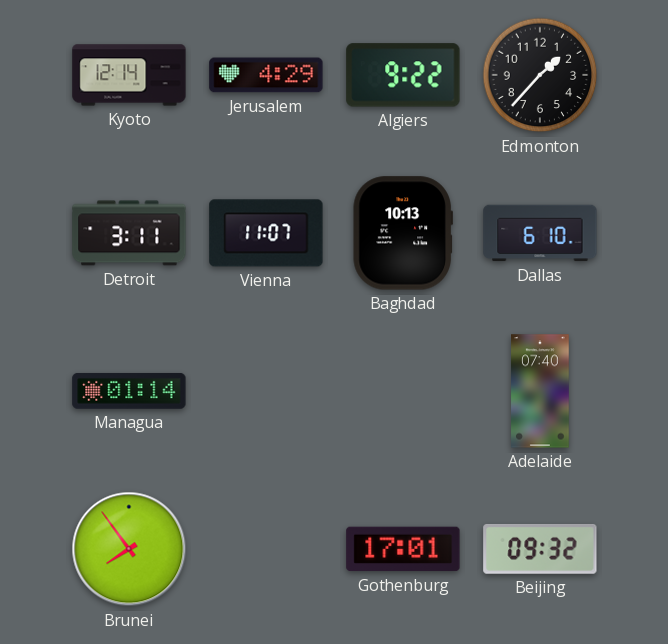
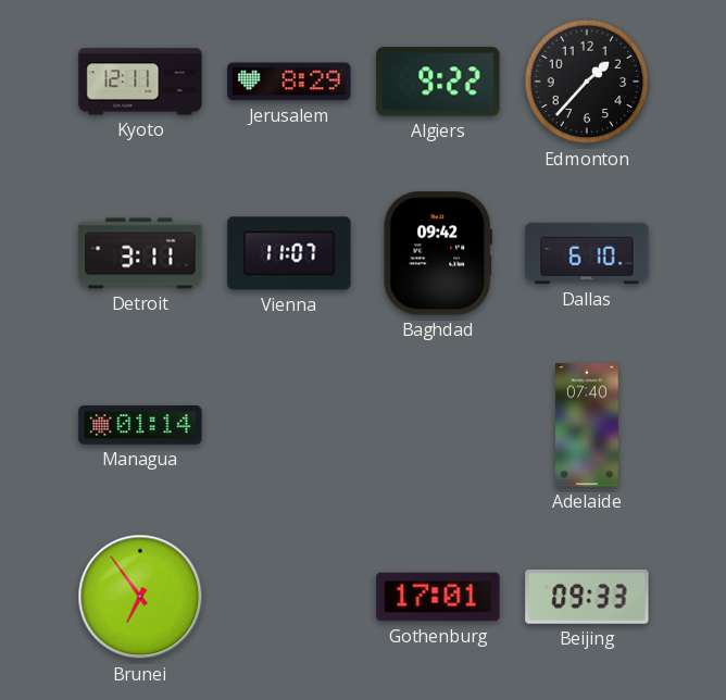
Kyoto: 12:14 -> 12:11
Jerusalem: 4:29 -> 8:29
Baghdad: 10:13 -> 09:42
Brunei: 7:54 -> 6:54
Beijing: 09:32 -> 09:33
